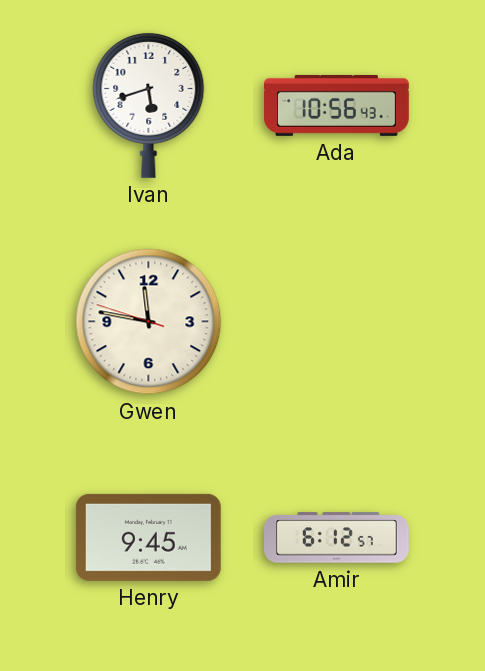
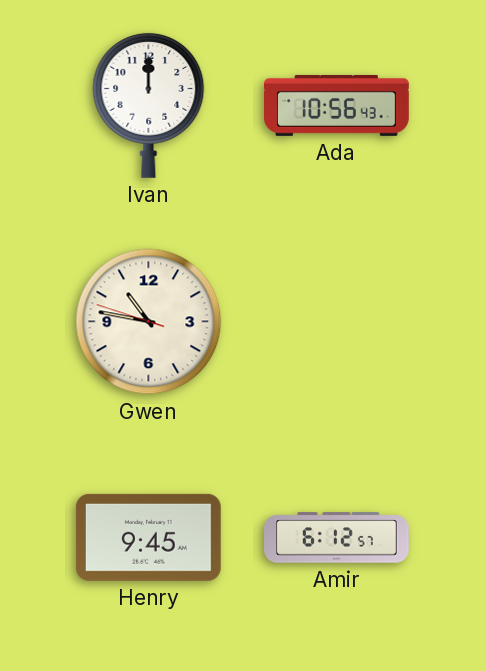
Ivan: 5:42 -> 12:00
Gwen: 11:46 -> 10:46
